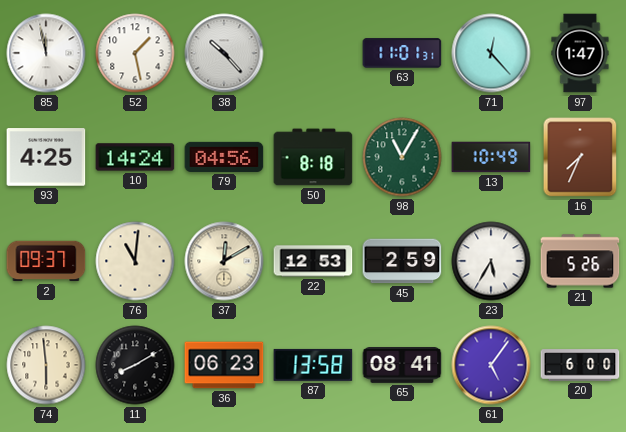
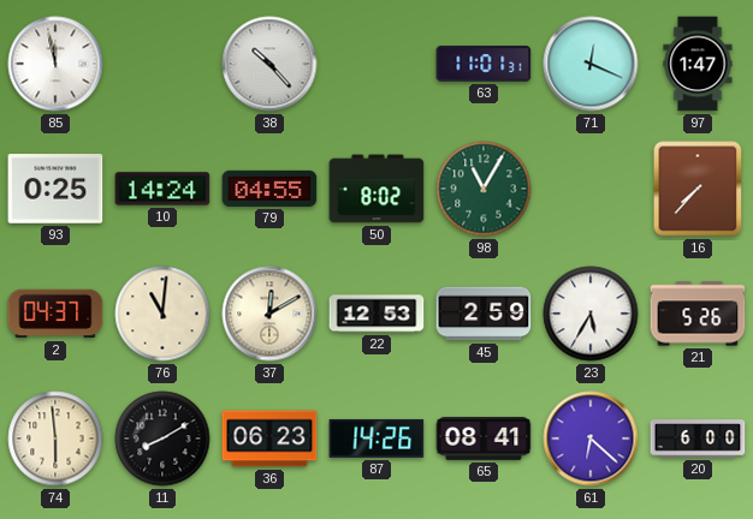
52: 1:28 -> none
71: 12:23 -> 12:19
93: 4:25 -> 0:25
79: 04:56 -> 04:55
50: 8:18 -> 8:02
13: 10:49 -> none
16: 7:34 -> 7:37
2: 09:37 -> 04:37
87: 13:58 -> 14:26
61: 5:06 -> 6:22
